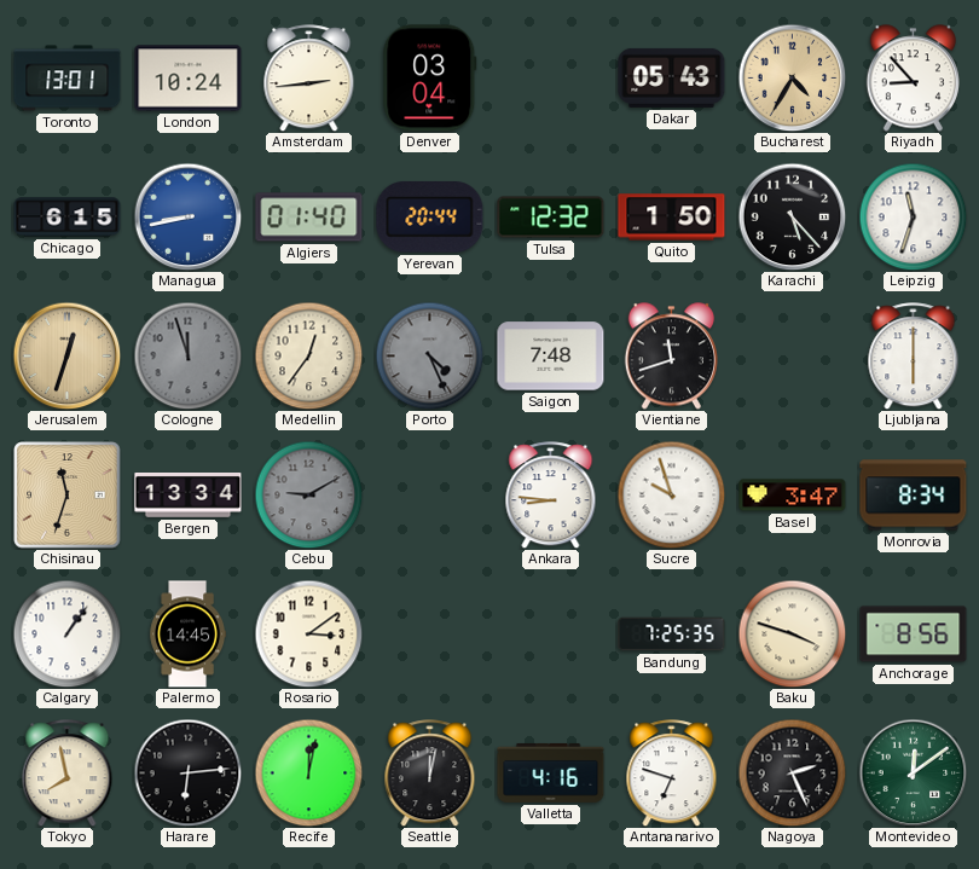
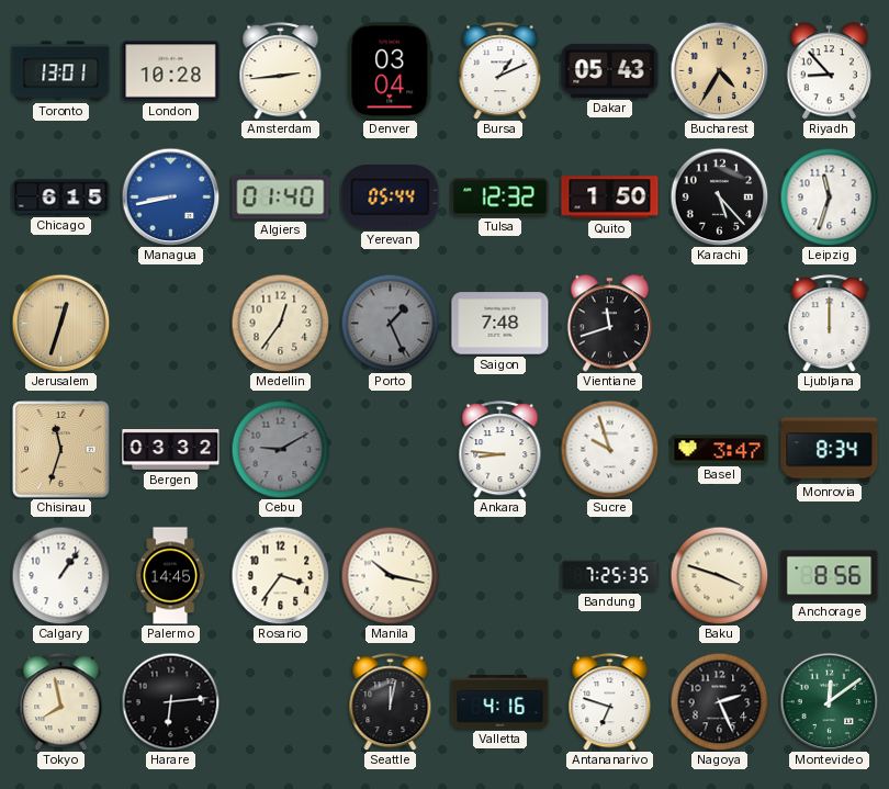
London: 10:24 -> 10:28
Bursa: none -> 1:11
Yerevan: 20:44 -> 05:44
Cologne: 11:57 -> none
Porto: 4:26 -> 1:26
Ljubljana: 6:00 -> 12:00
Bergen: 13:34 -> 03:32
Rosario: 3:09 -> 3:36
Manila: none -> 10:17
Recife: 12:02 -> none
